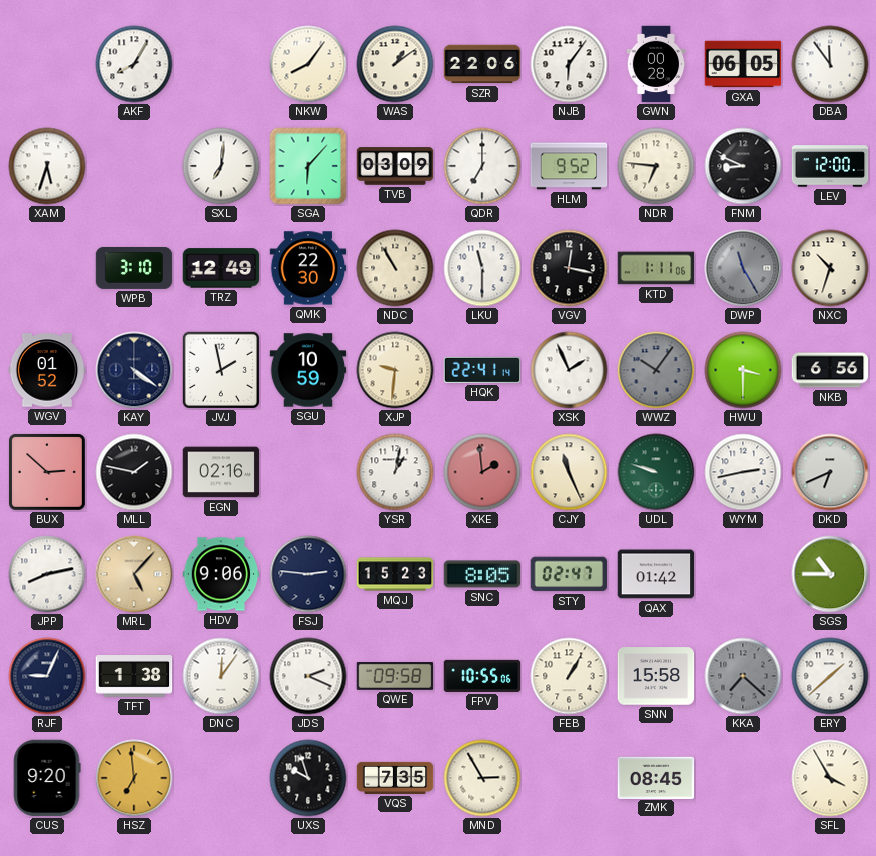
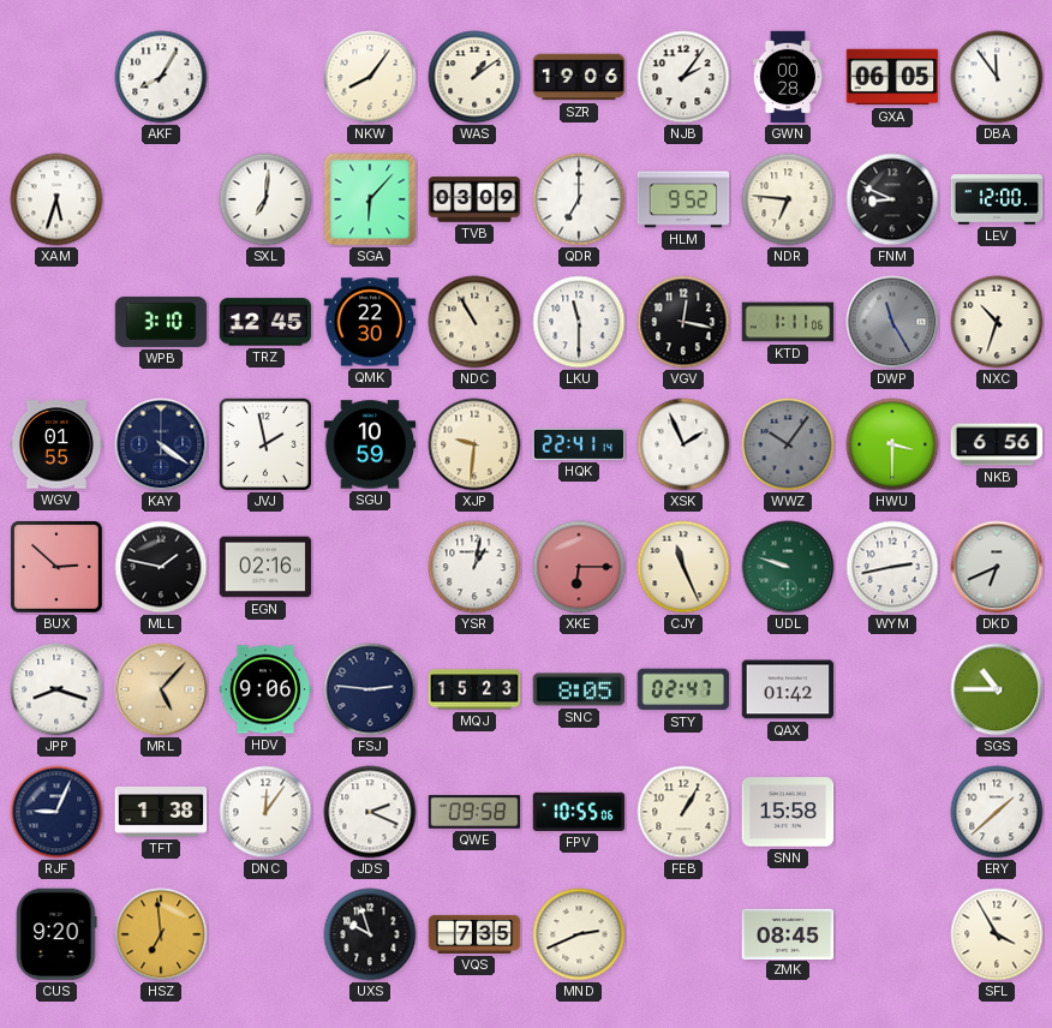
SZR: 22:06 -> 19:06
NJB: 6:06 -> 2:06
TRZ: 12:49 -> 12:45
WGV: 01:52 -> 01:55
XKE: 1:59 -> 6:15
JPP: 8:13 -> 8:18
KKA: 7:22 -> none
MND: 2:55 -> 2:41
